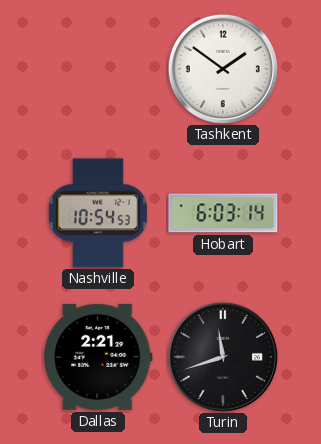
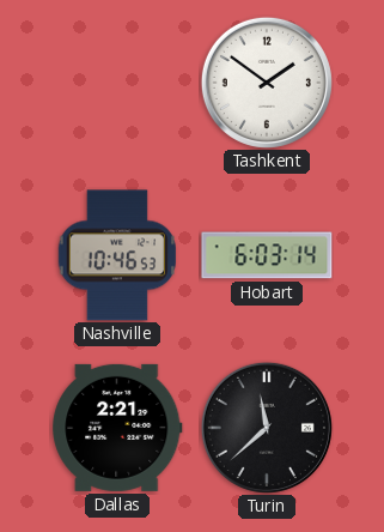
Nashville: 10:54 -> 10:46
Turin: 11:42 -> 11:38
